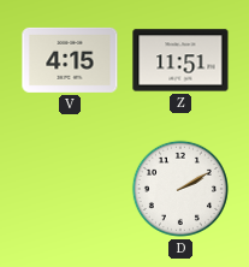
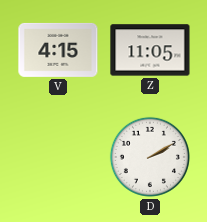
Z: 11:51 -> 11:05
